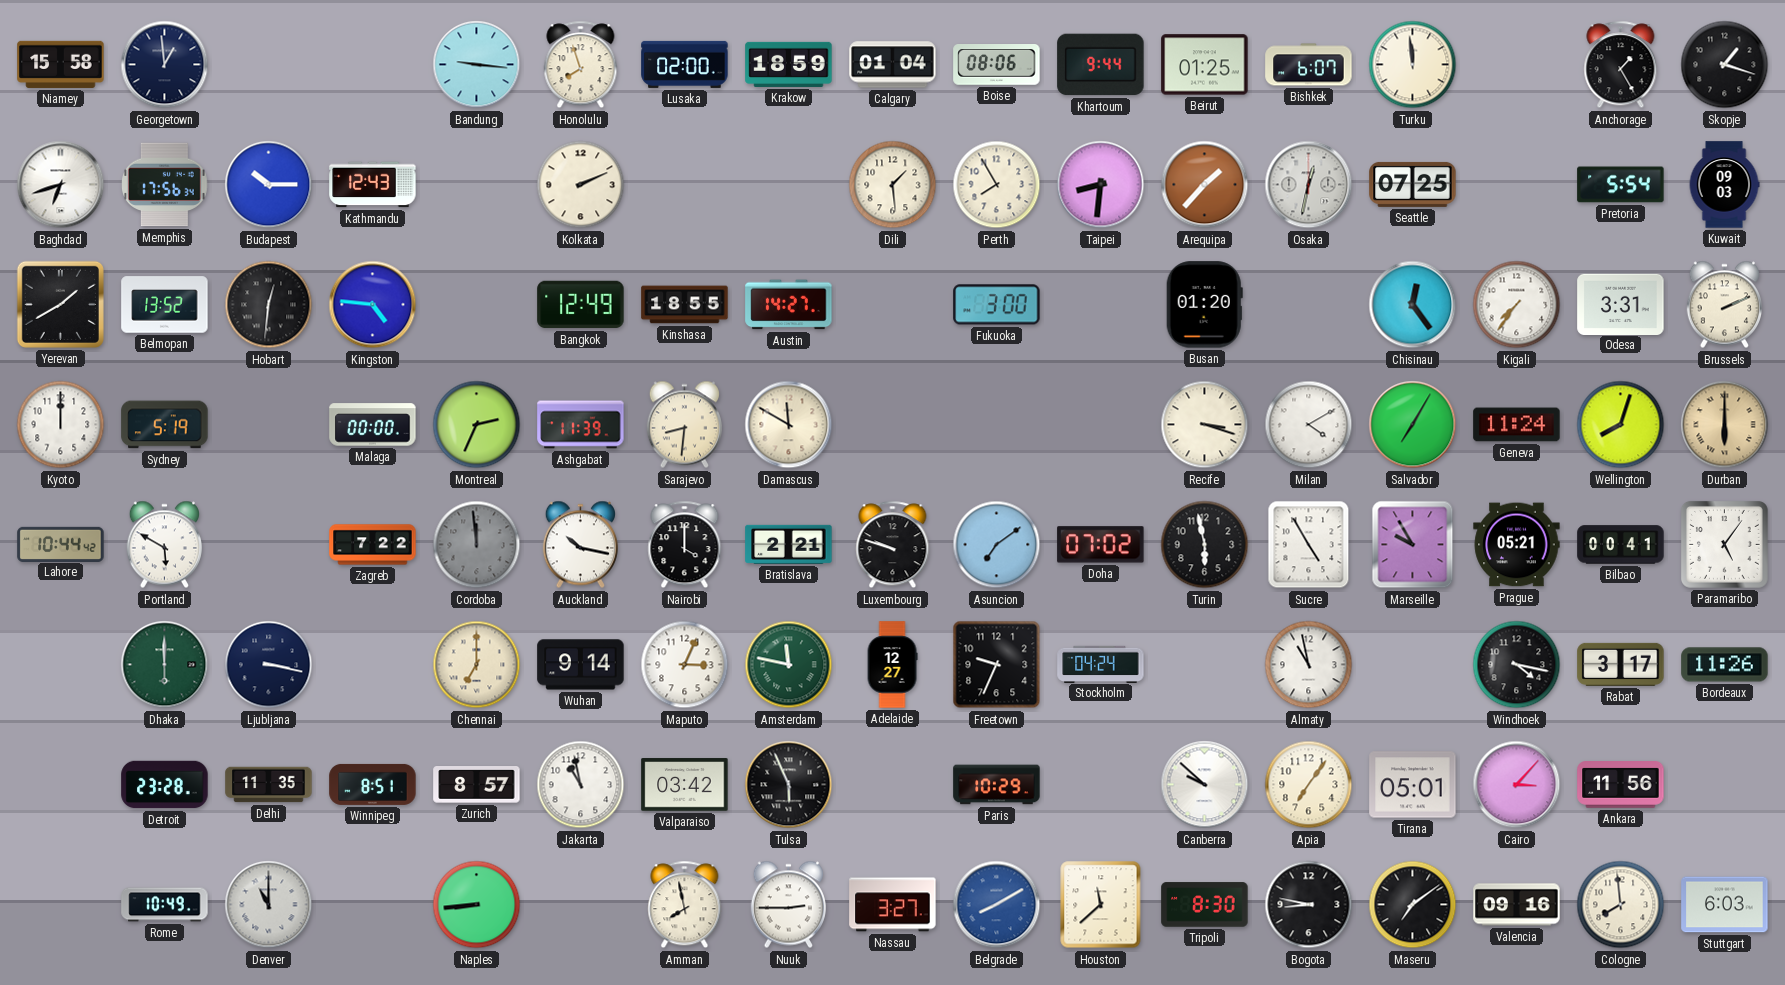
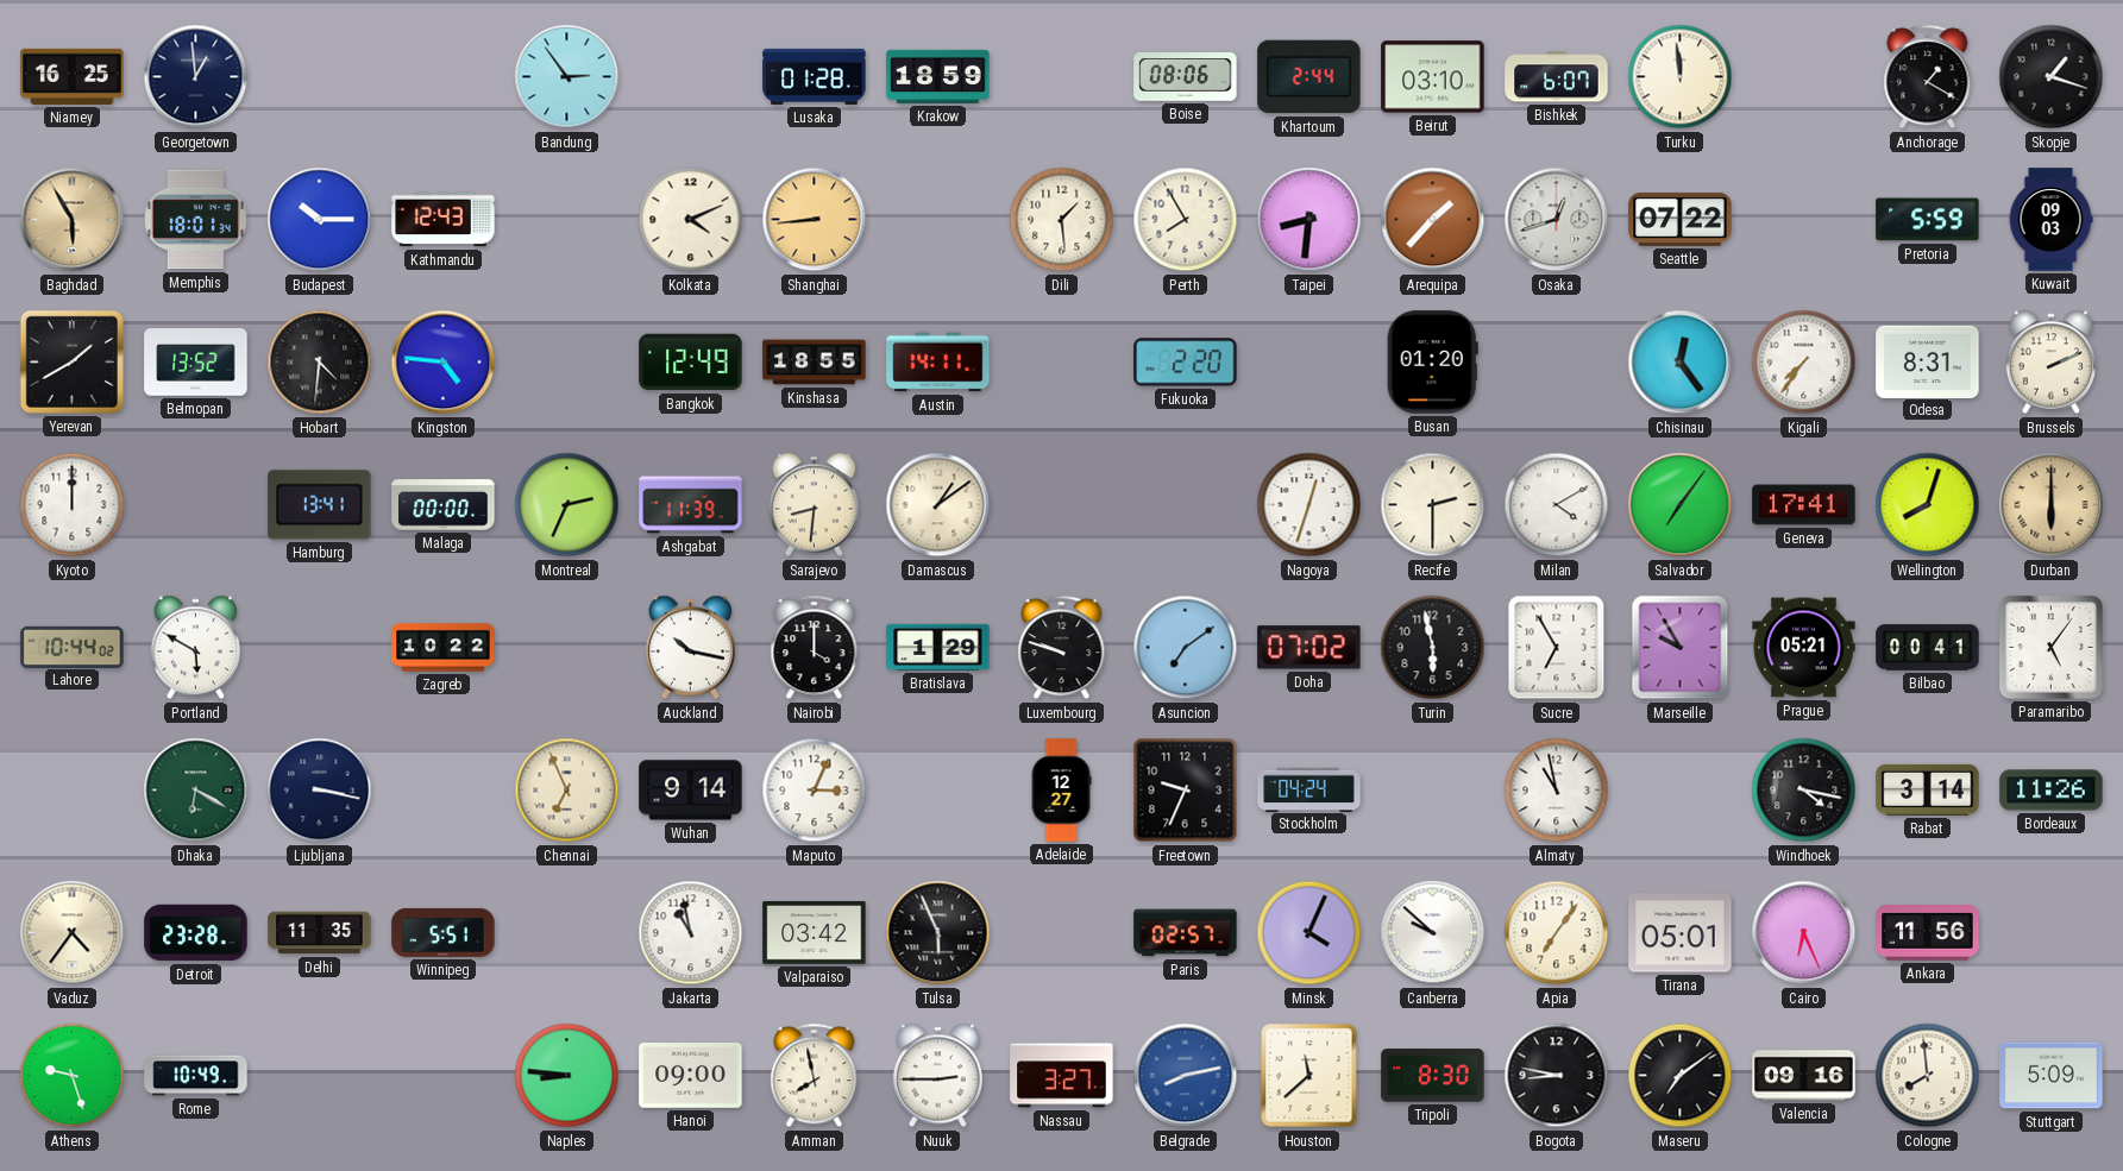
Niamey: 15:58 -> 16:25
Bandung: 9:16 -> 2:54
Honolulu: 7:57 -> none
Lusaka: 02:00 -> 01:28
Calgary: 01:04 -> none
Khartoum: 9:44 -> 2:44
Beirut: 01:25 -> 03:10
Anchorage: 1:25 -> 1:20
Baghdad: 6:42 -> 5:55
Baghdad dial: white -> champagne
Memphis: 17:56 -> 18:01
Kolkata: 2:11 -> 4:11
Shanghai: none -> 8:44
Osaka: 12:32 -> 12:42
Seattle: 07:25 -> 07:22
Pretoria: 5:54 -> 5:59
Hobart: 12:31 -> 4:31
Austin: 14:27 -> 14:11
Fukuoka: 3:00 -> 2:20
Odesa: 3:31 -> 8:31
Sydney: 5:19 -> none
Hamburg: none -> 13:41
Damascus: 11:50 -> 1:09
Nagoya: none -> 12:33
Recife: 3:18 -> 2:30
Salvador: 7:05 -> 7:06
Geneva: 11:24 -> 17:41
Lahore: 10:44:42 -> 10:44:02
Zagreb: 7:22 -> 10:22
Cordoba: 11:59 -> none
Bratislava: 2:21 -> 1:29
Sucre: 4:55 -> 6:55
Dhaka: 6:00 -> 6:20
Chennai: 7:00 -> 6:56
Amsterdam: 11:47 -> none
Rabat: 3:17 -> 3:14
Vaduz: none -> 4:36
Winnipeg: 8:51 -> 5:51
Zurich: 8:57 -> none
Paris: 10:29 -> 02:57
Minsk: none -> 4:04
Cairo: 3:07 -> 6:26
Athens: none -> 9:27
Denver: 11:00 -> none
Naples: 8:44 -> 8:46
Hanoi: none -> 09:00
Belgrade: 8:10 -> 8:13
Stuttgart: 6:03 -> 5:09
